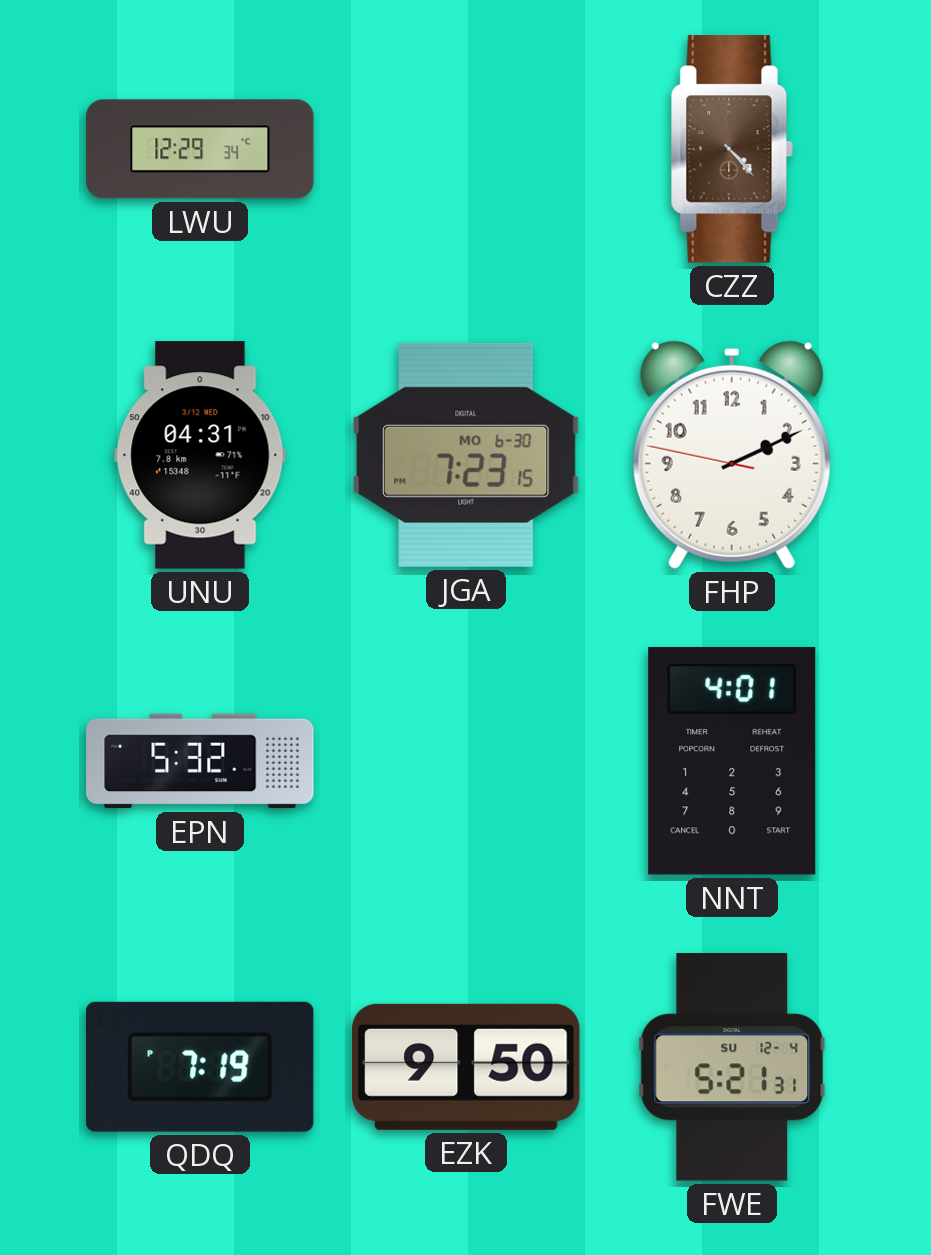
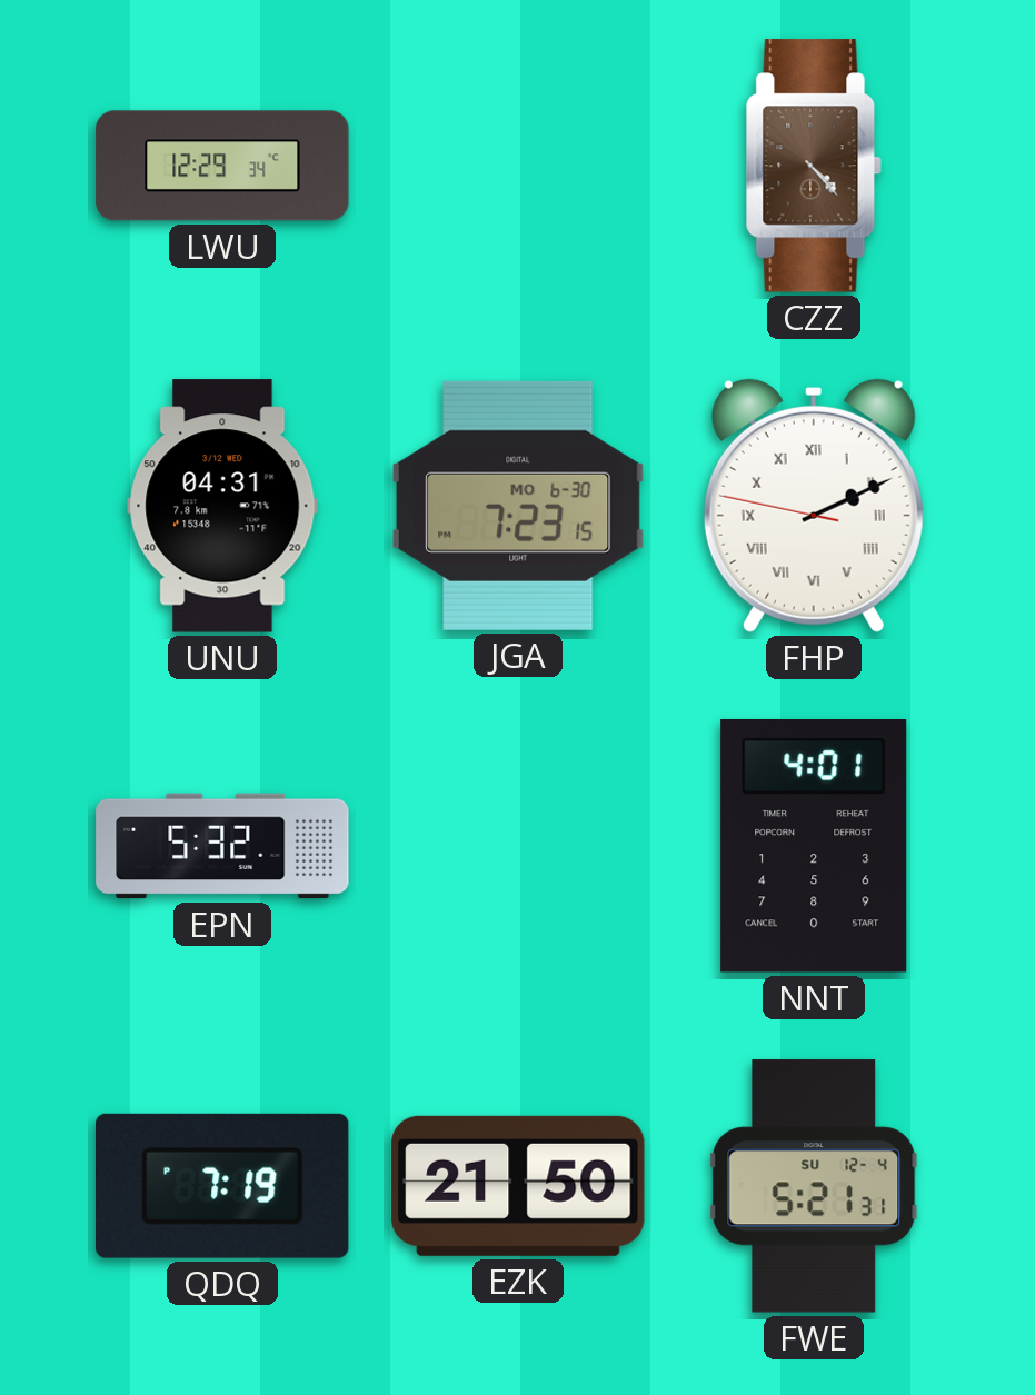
FHP numerals: Arabic -> Roman
EZK: 9:50 -> 21:50
